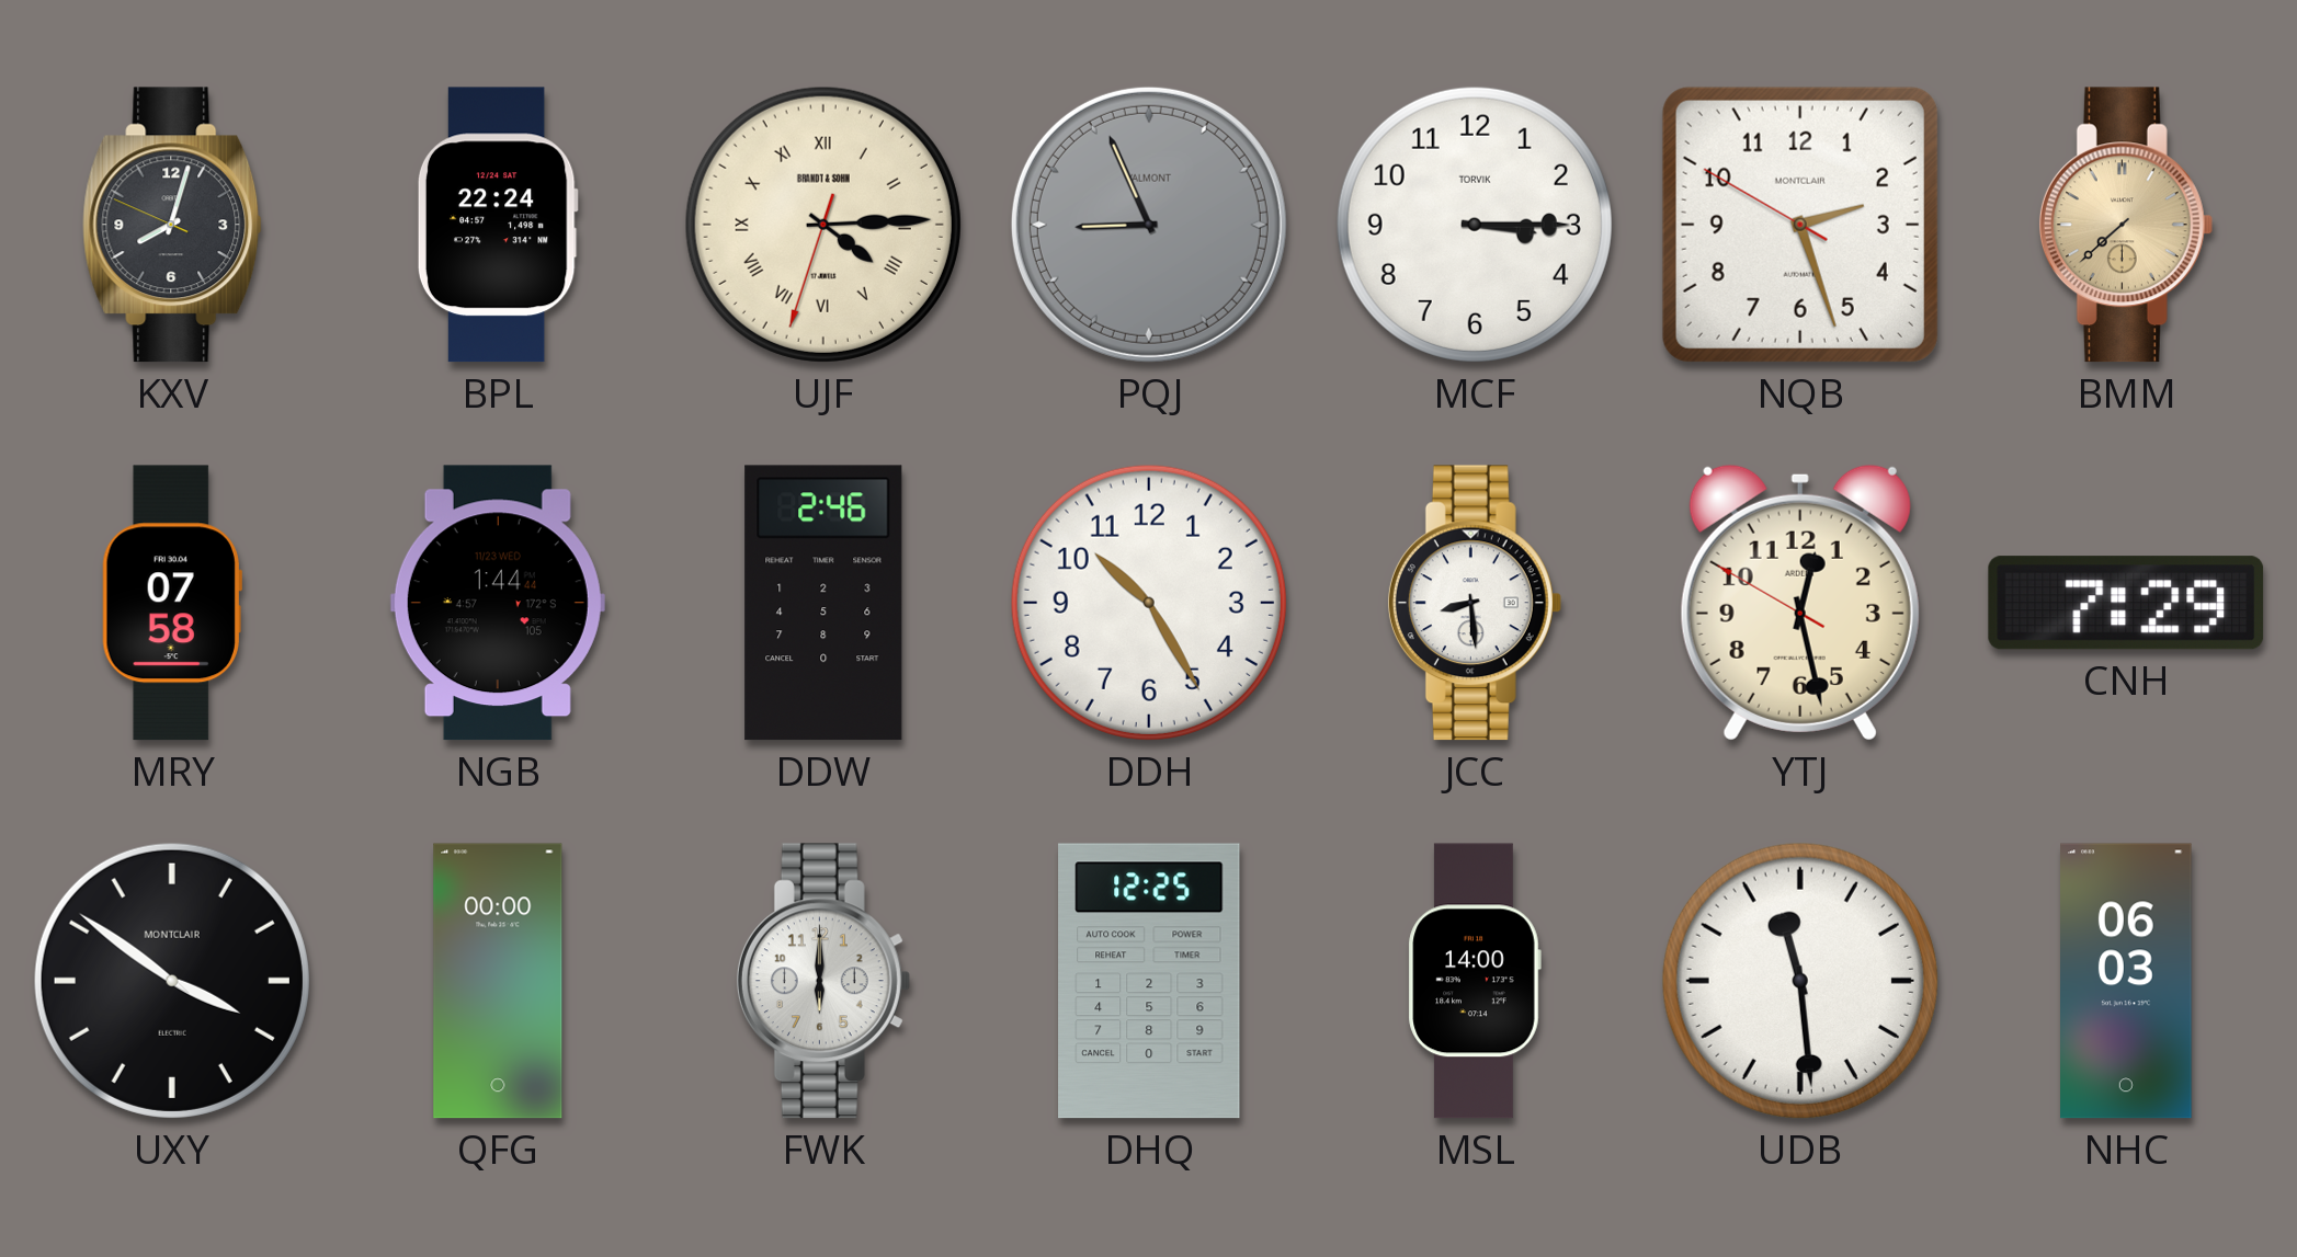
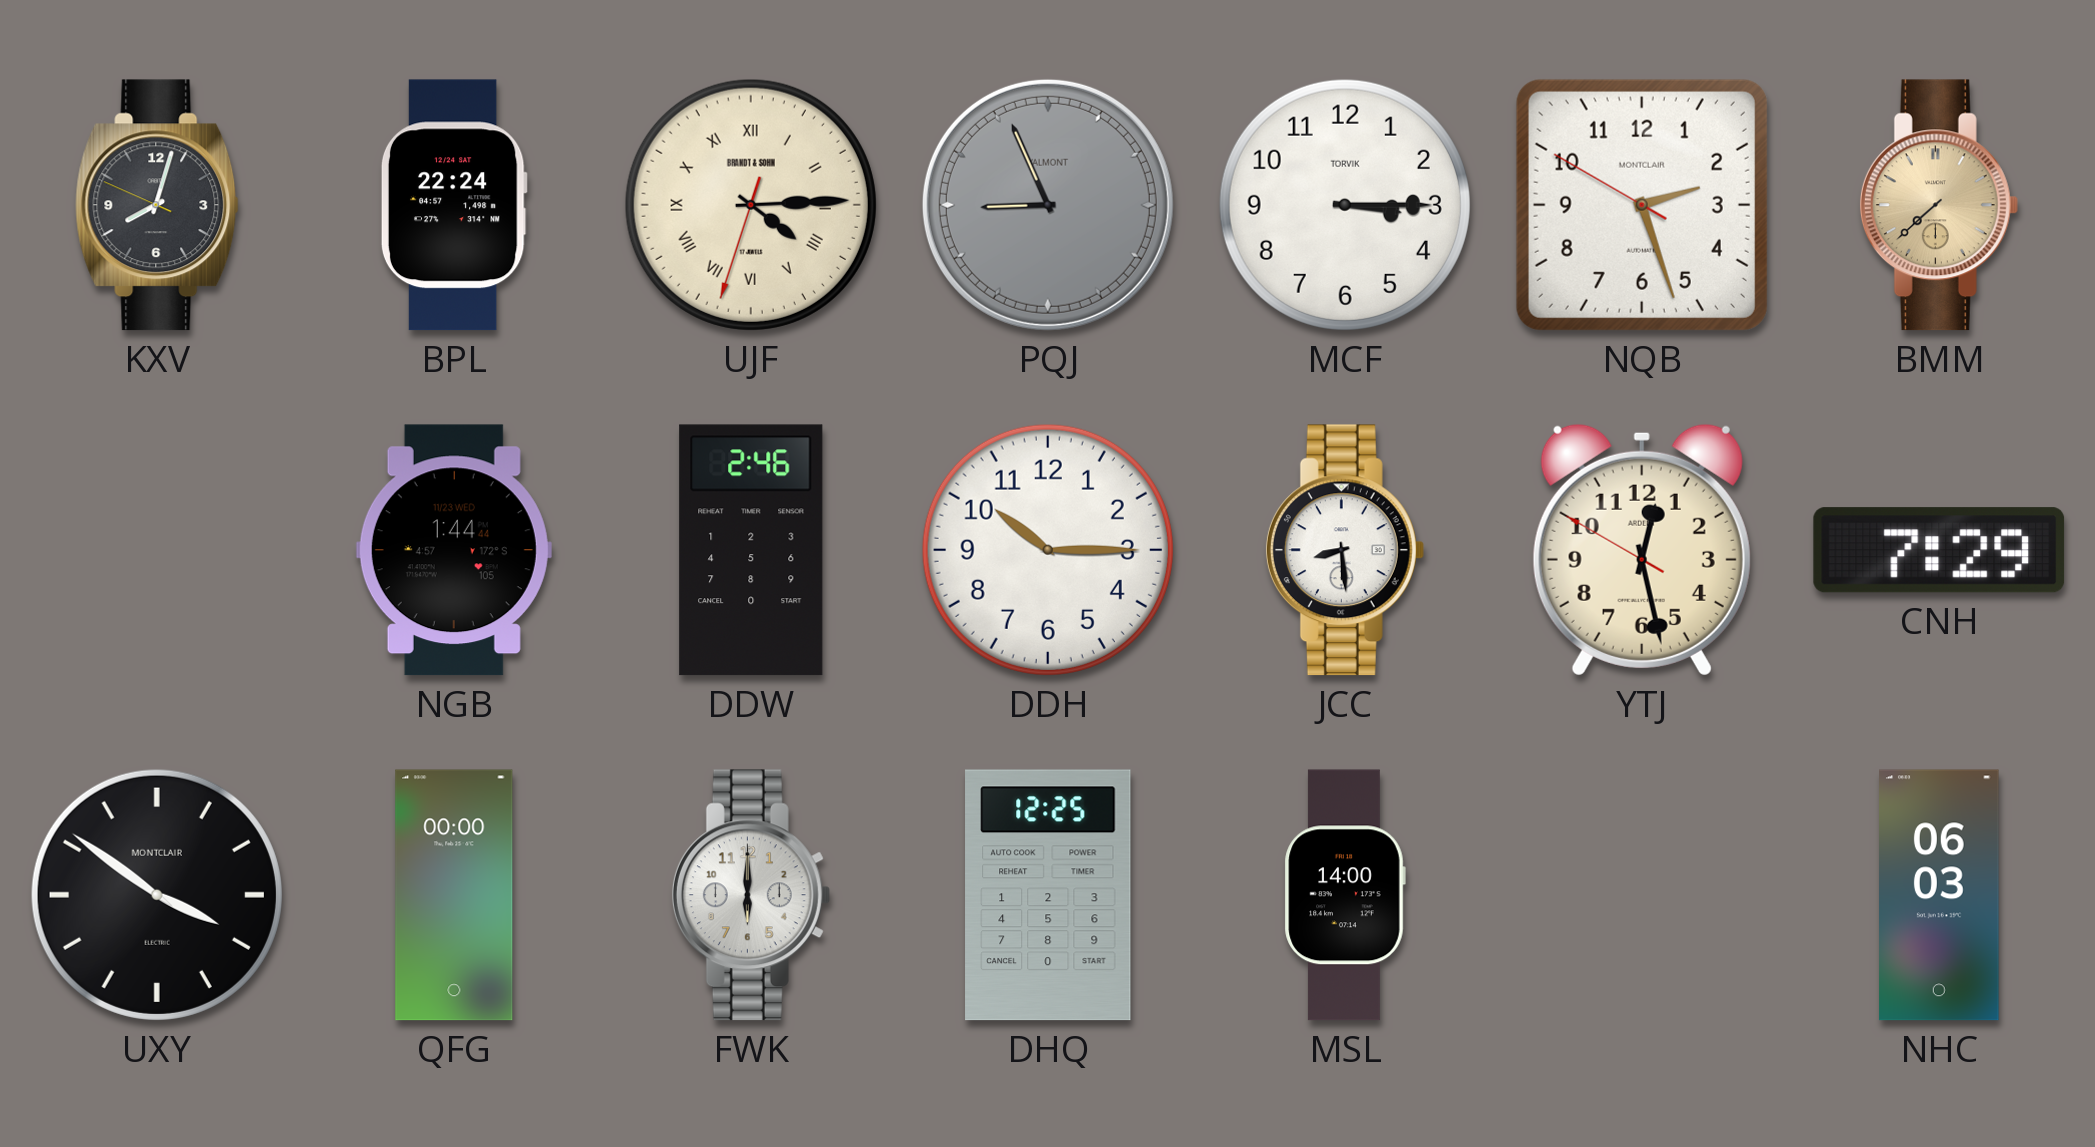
MRY: 07:58 -> none
DDH: 10:25 -> 10:15
UDB: 11:29 -> none
